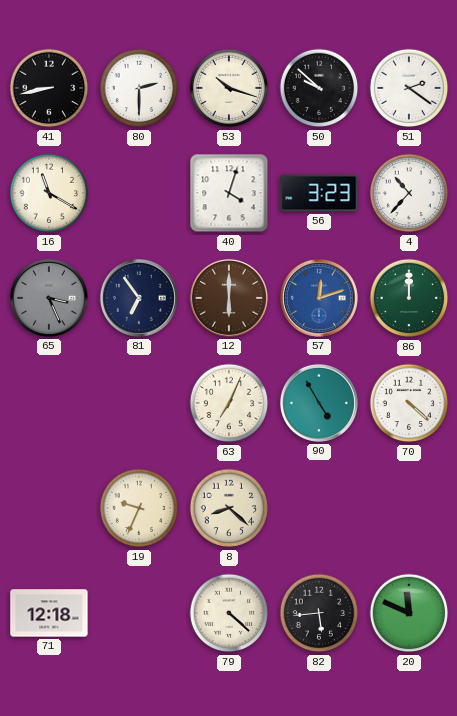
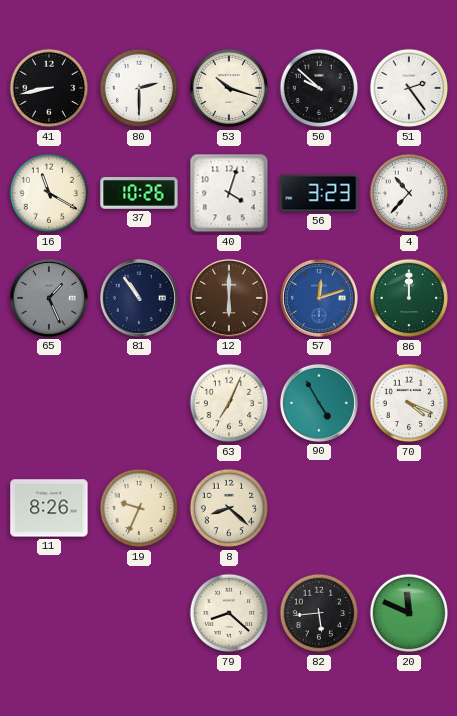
51: 2:21 -> 2:24
37: none -> 10:26
65: 3:26 -> 1:26
81: 6:54 -> 10:54
70: 4:22 -> 4:19
11: none -> 8:26
71: 12:18 -> none
79: 4:22 -> 8:22
